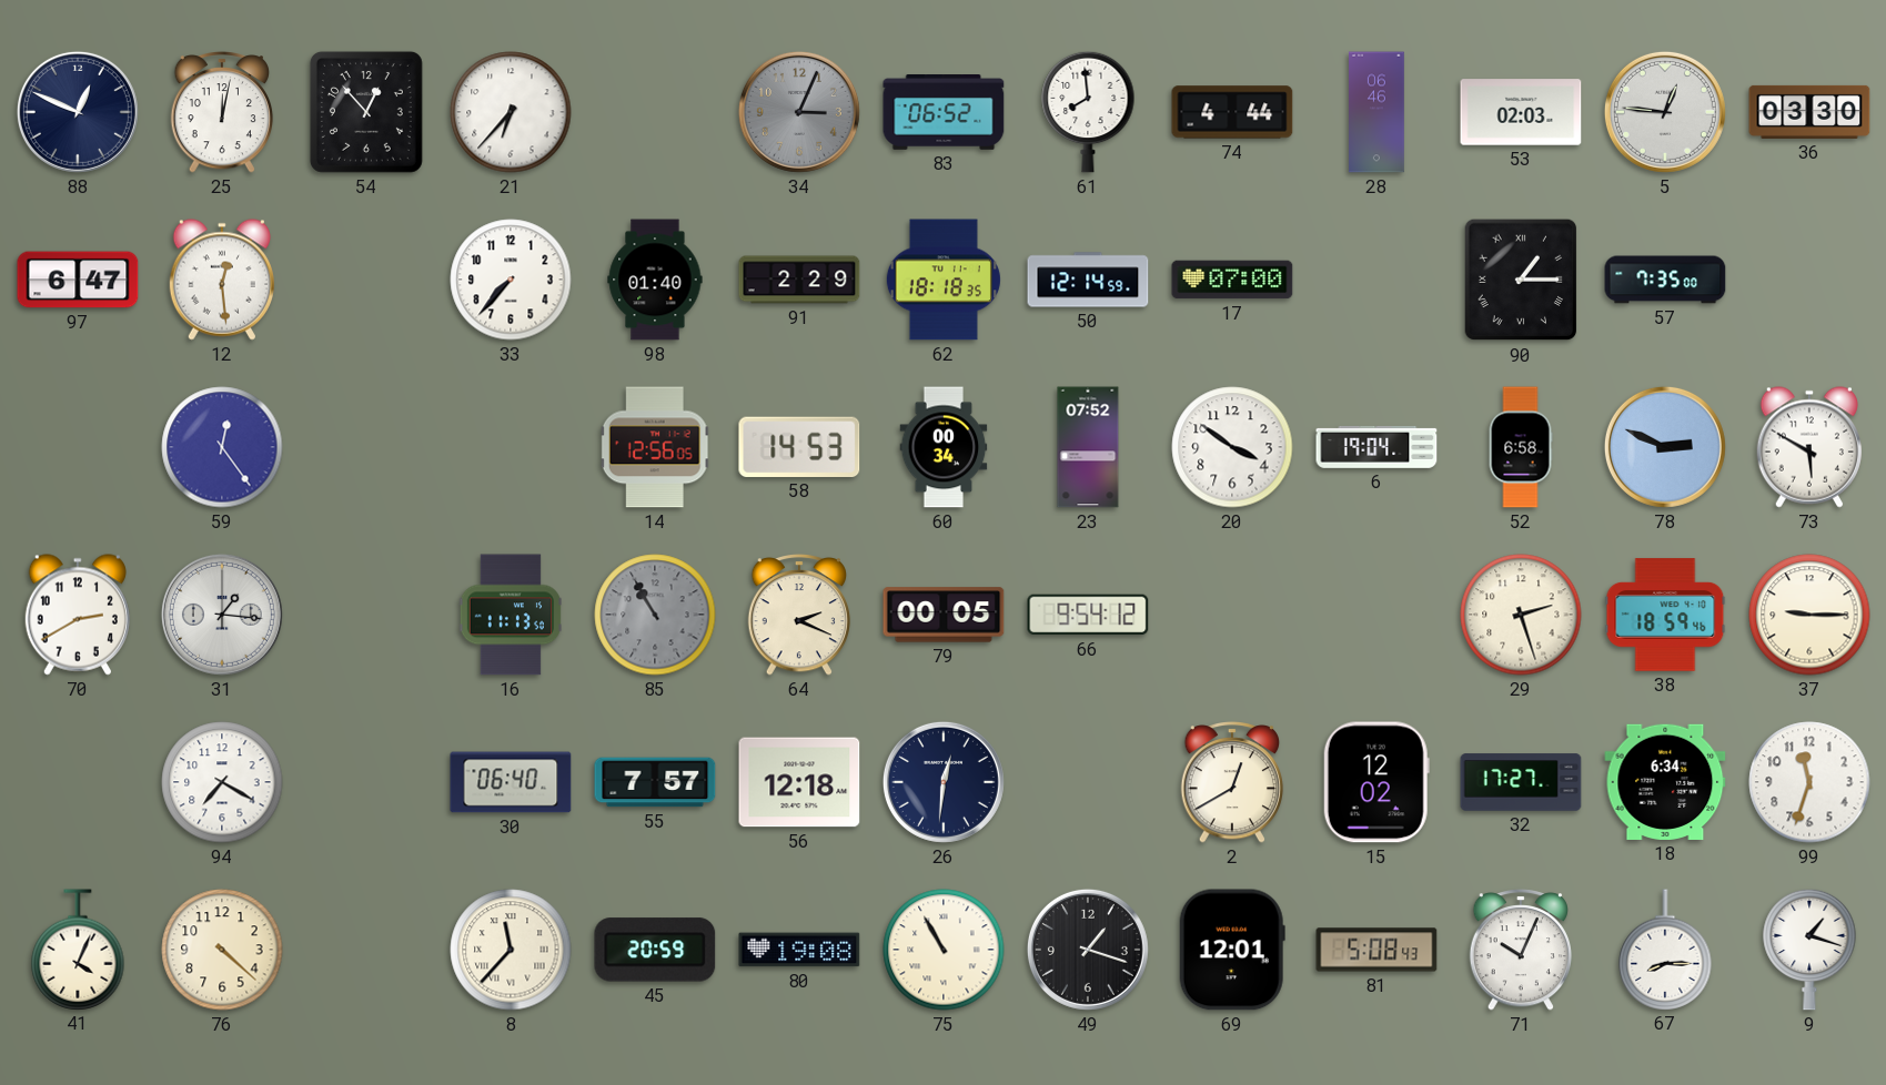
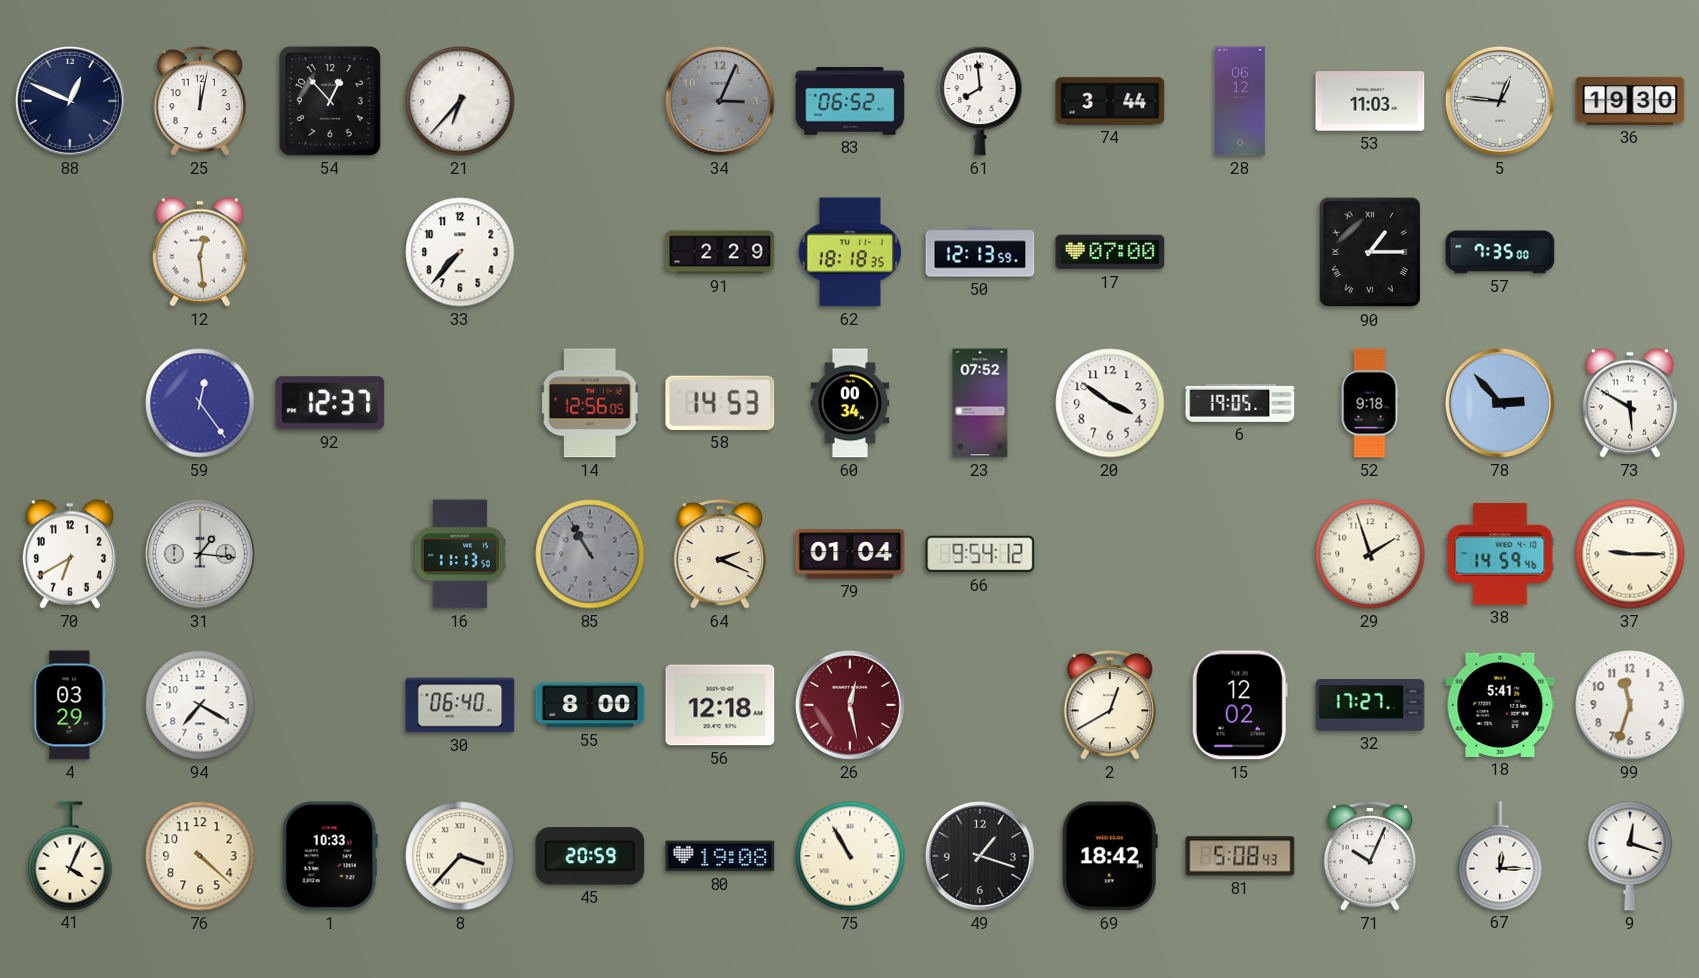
74: 4:44 -> 3:44
28: 06:46 -> 06:12
53: 02:03 -> 11:03
36: 03:30 -> 19:30
97: 6:47 -> none
98: 01:40 -> none
50: 12:14 -> 12:13
92: none -> 12:37
6: 19:04 -> 19:05
52: 6:58 -> 9:18
78: 2:49 -> 2:53
70: 2:40 -> 6:40
79: 00:05 -> 01:04
29: 2:27 -> 1:57
38: 18:59 -> 14:59
4: none -> 03:29
55: 7:57 -> 8:00
26: 12:31 -> 12:28
26 dial: navy -> burgundy
18: 6:34 -> 5:41
1: none -> 10:33
8: 11:37 -> 3:37
69: 12:01 -> 18:42
67: 8:15 -> 12:15
9: 1:18 -> 12:18
